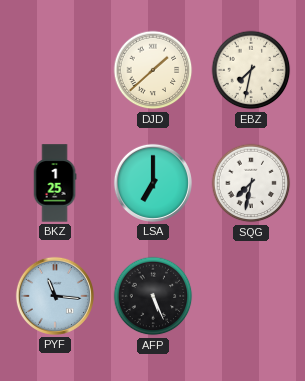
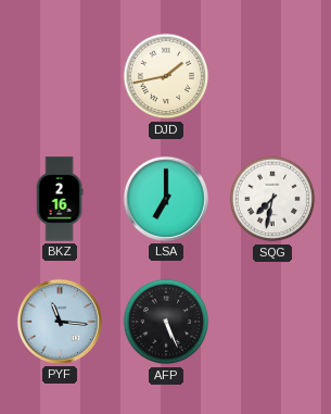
DJD: 1:38 -> 1:43
EBZ: 7:32 -> none
BKZ: 1:25 -> 2:16
